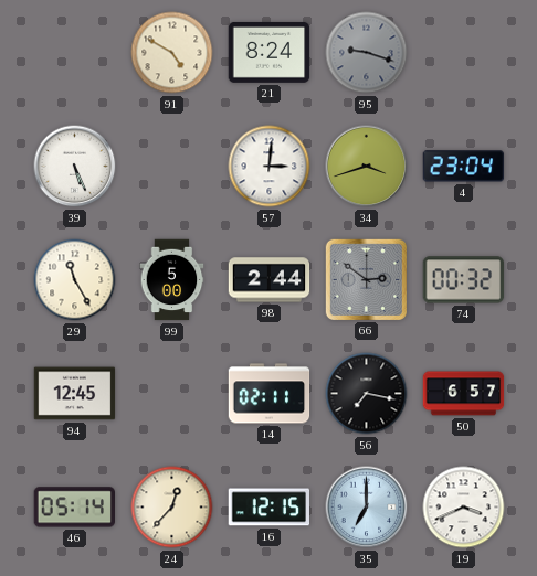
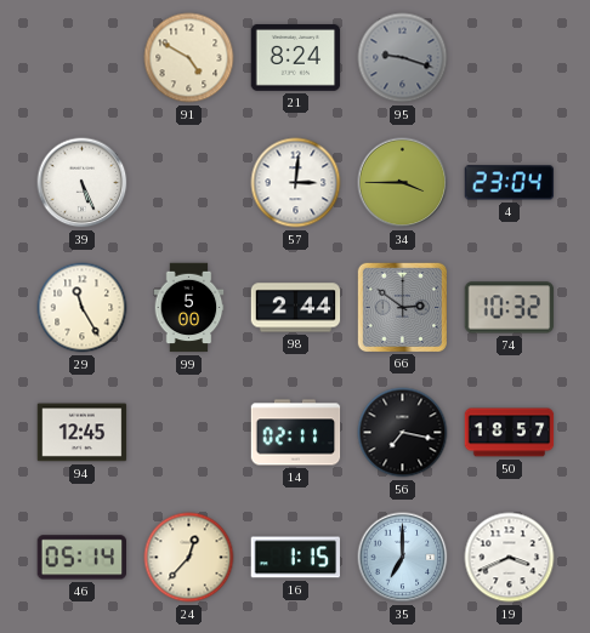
34: 3:42 -> 3:45
74: 00:32 -> 10:32
50: 6:57 -> 18:57
16: 12:15 -> 1:15
